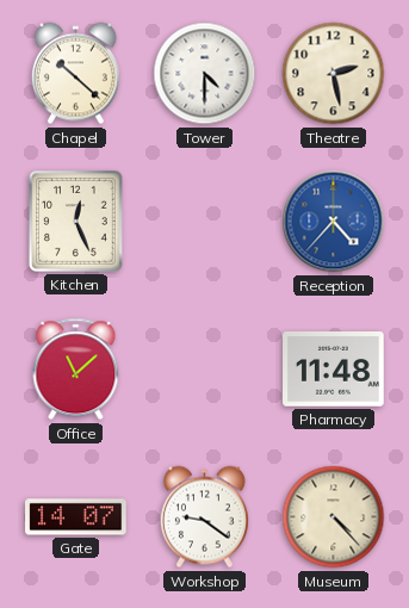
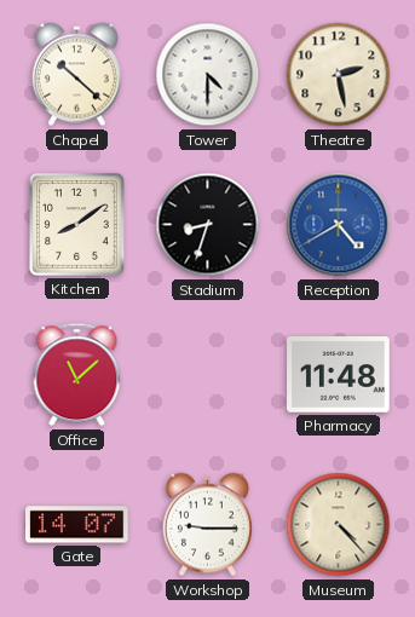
Kitchen: 12:26 -> 8:09
Stadium: none -> 8:33
Reception: 4:37 -> 4:40
Workshop: 9:21 -> 9:15
